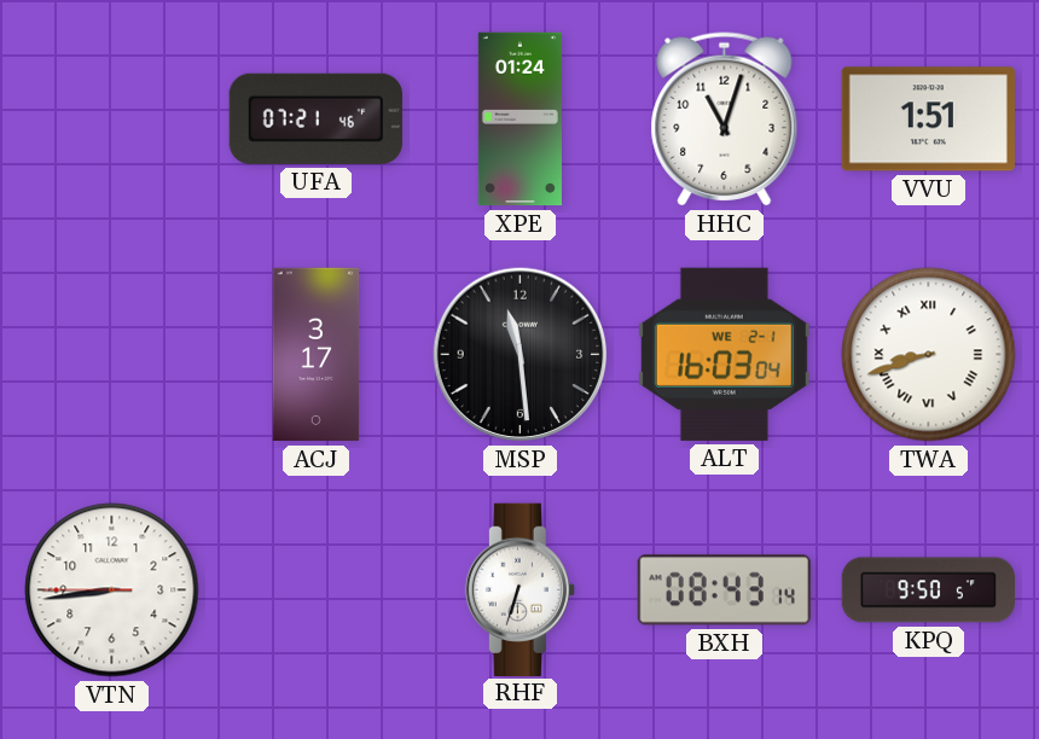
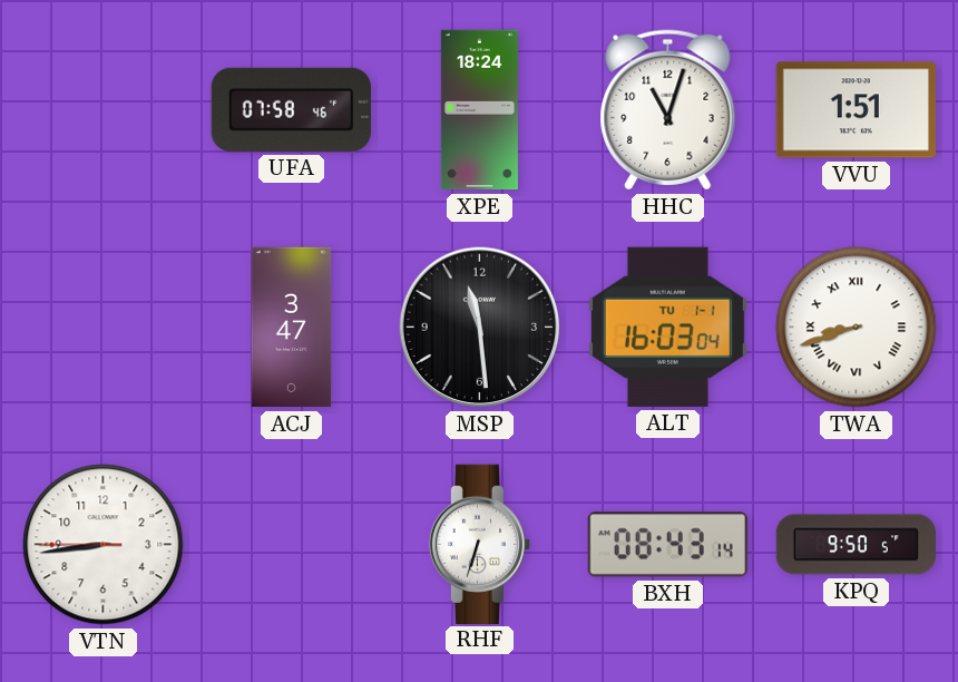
UFA: 07:21 -> 07:58
XPE: 01:24 -> 18:24
ACJ: 3:17 -> 3:47
ALT date: WE 2-1 -> TU 1-1
